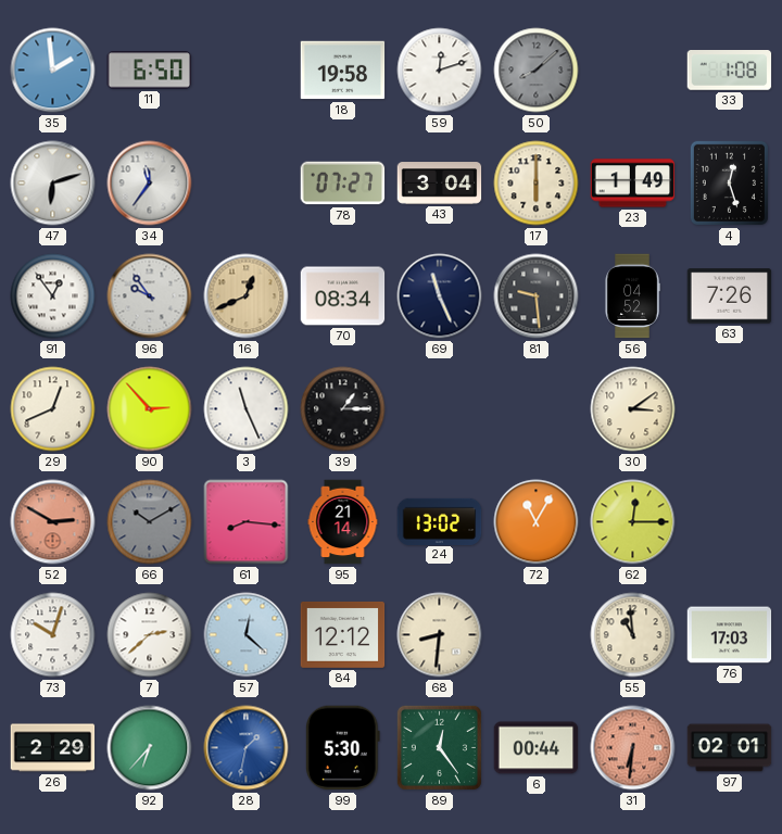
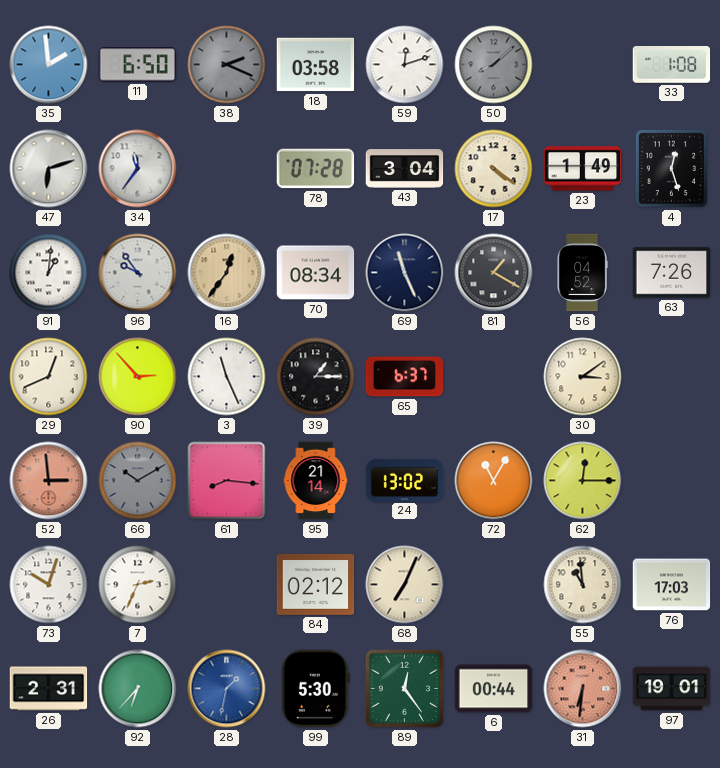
38: none -> 2:19
18: 19:58 -> 03:58
78: 07:27 -> 07:28
17: 6:00 -> 4:21
91: 12:54 -> 1:01
16: 12:41 -> 12:36
81: 9:29 -> 1:20
65: none -> 6:37
52: 2:50 -> 2:59
7: 2:38 -> 2:34
57: 12:22 -> none
84: 12:12 -> 02:12
68: 8:31 -> 7:04
26: 2:29 -> 2:31
97: 02:01 -> 19:01
